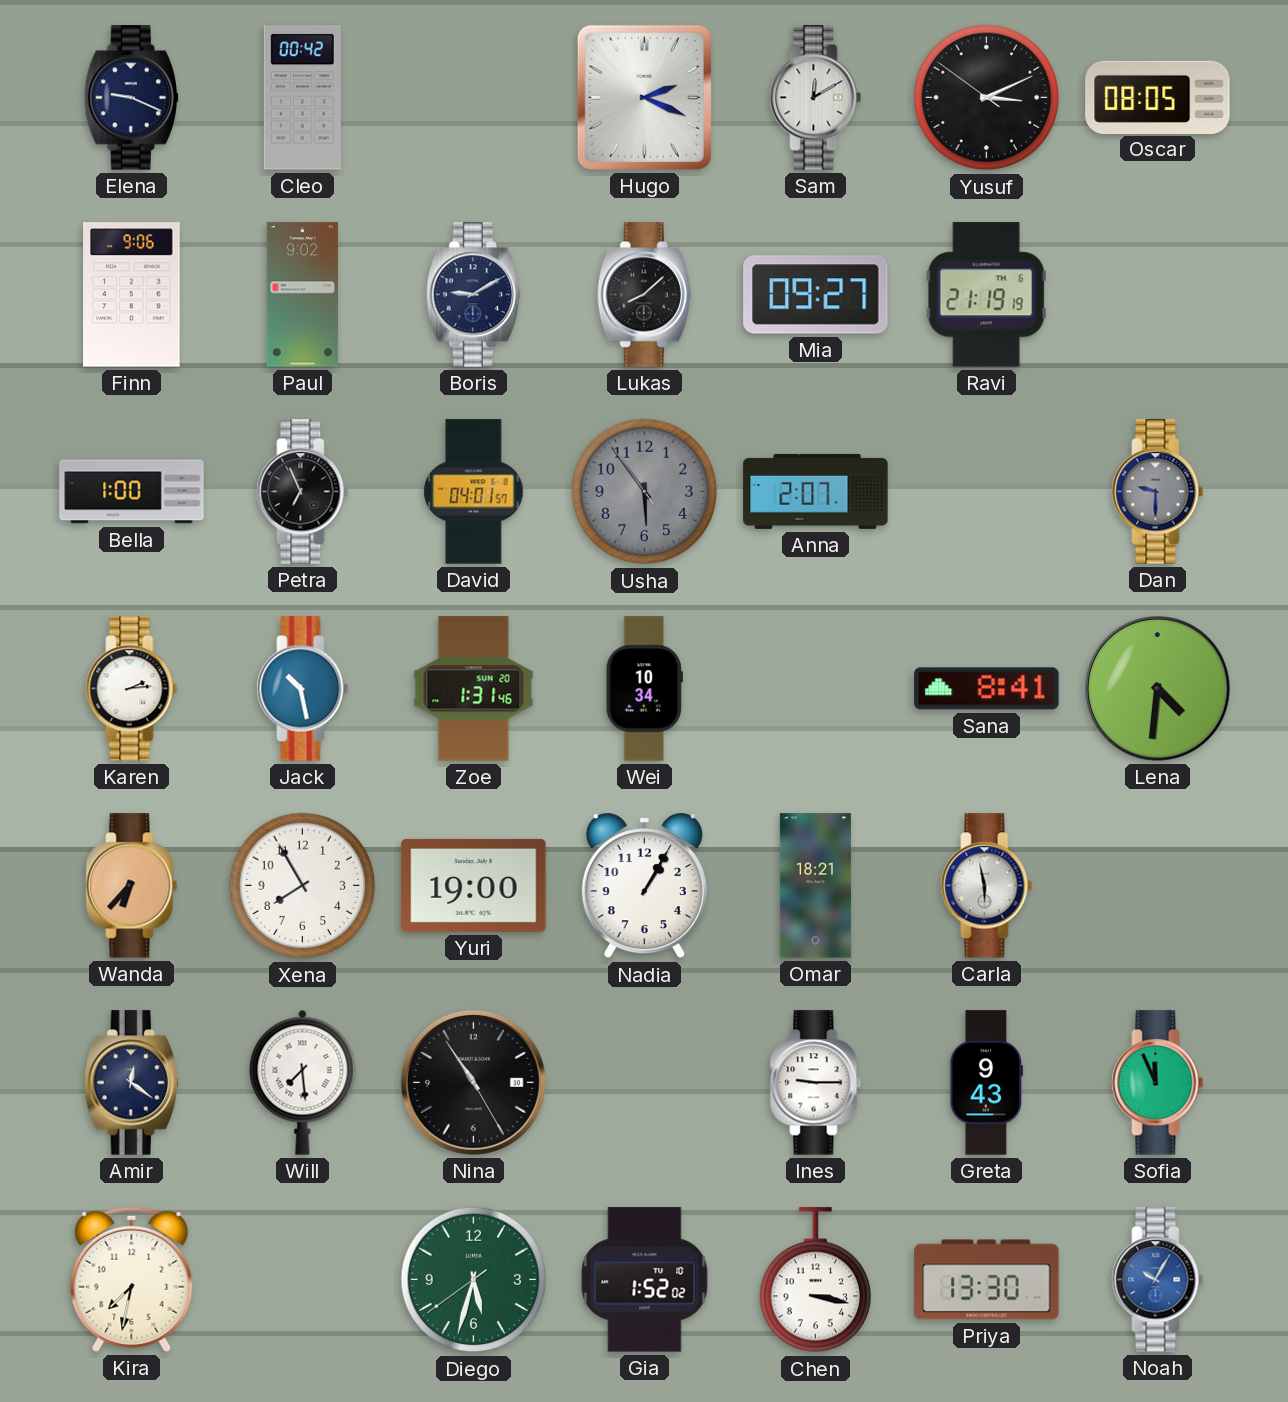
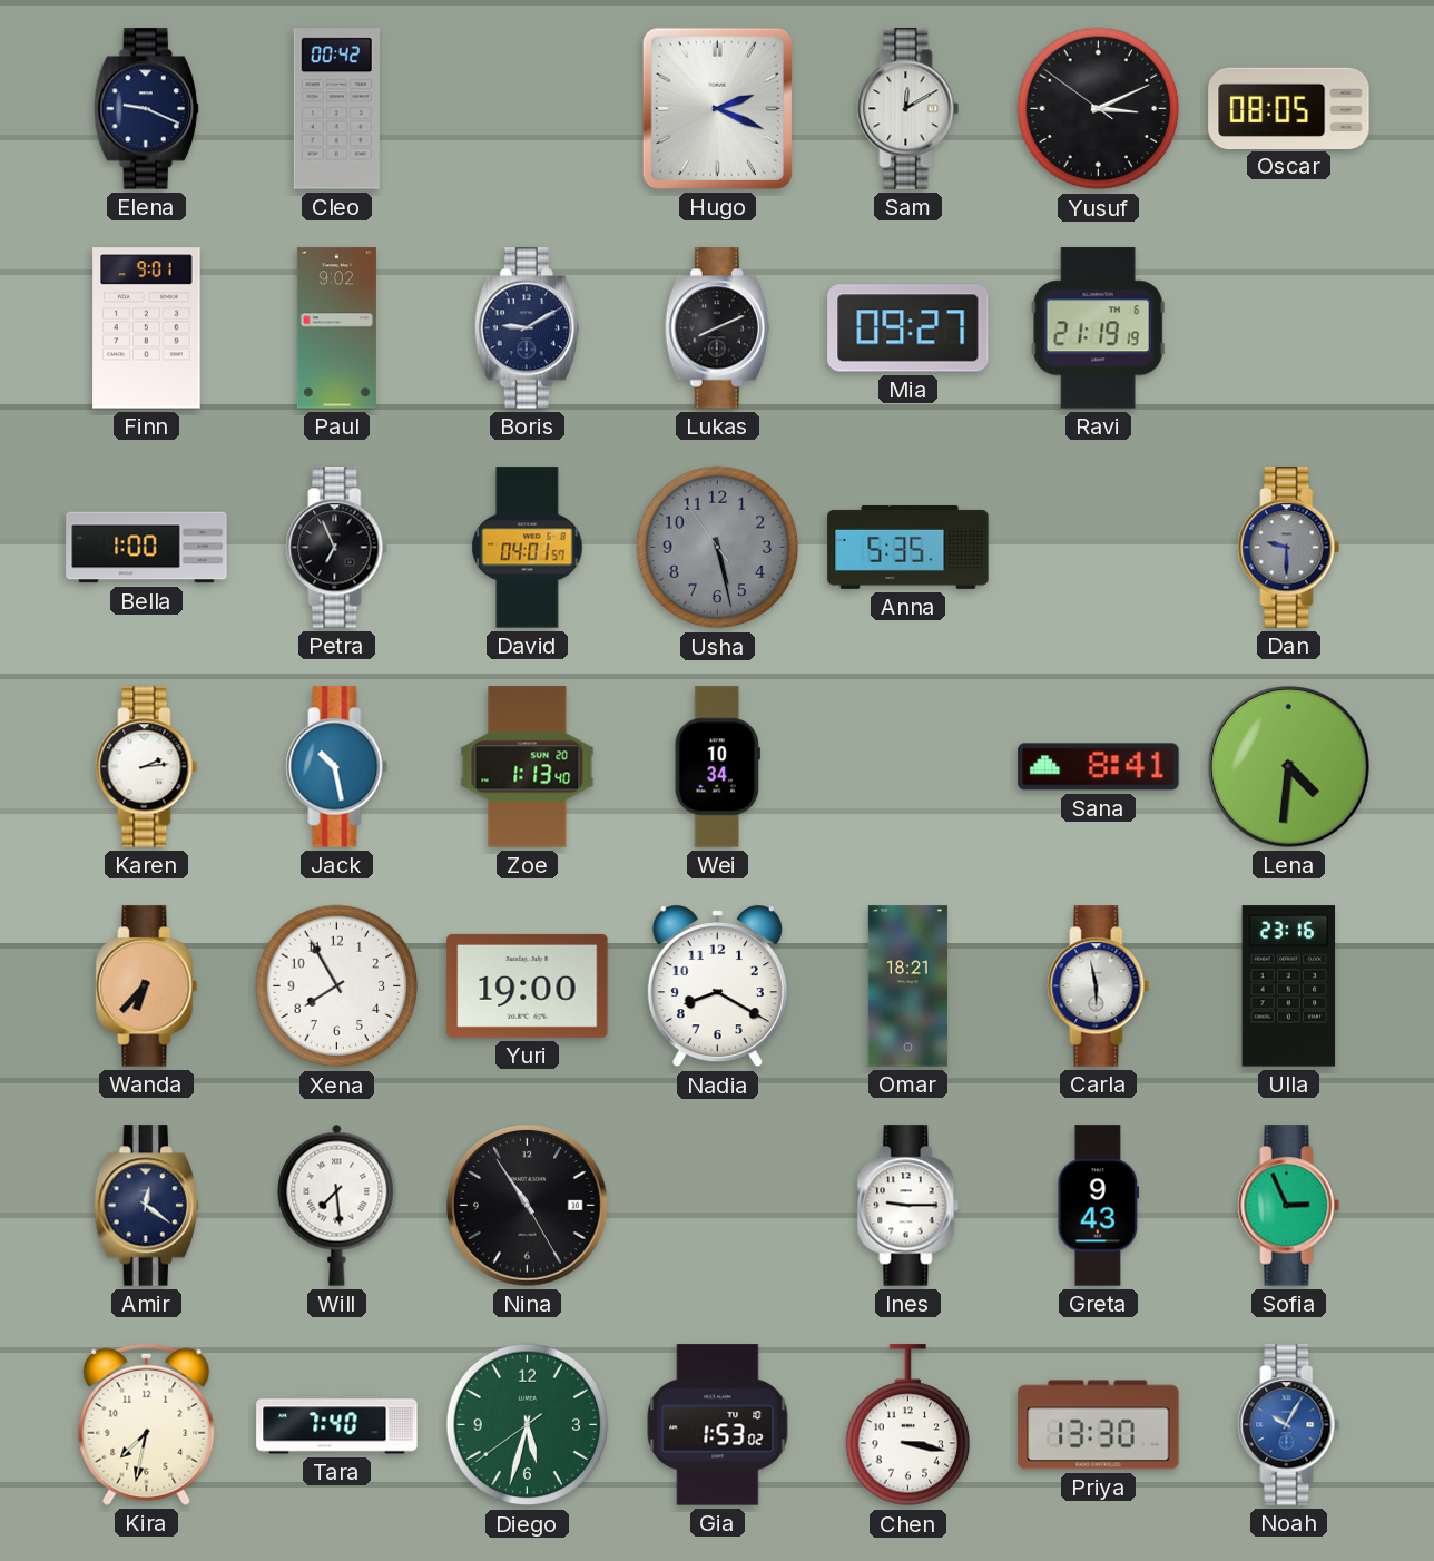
Finn: 9:06 -> 9:01
Lukas: 8:08 -> 8:11
Usha: 5:53 -> 5:27
Anna: 2:07 -> 5:35
Zoe: 1:31 -> 1:13
Nadia: 1:05 -> 8:20
Ulla: none -> 23:16
Sofia: 11:56 -> 2:56
Tara: none -> 7:40
Gia: 1:52 -> 1:53
